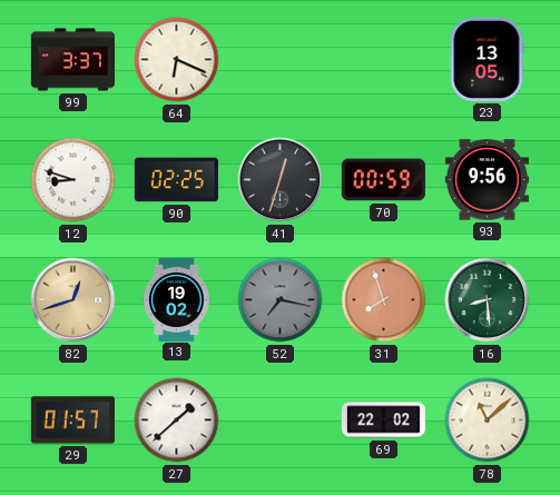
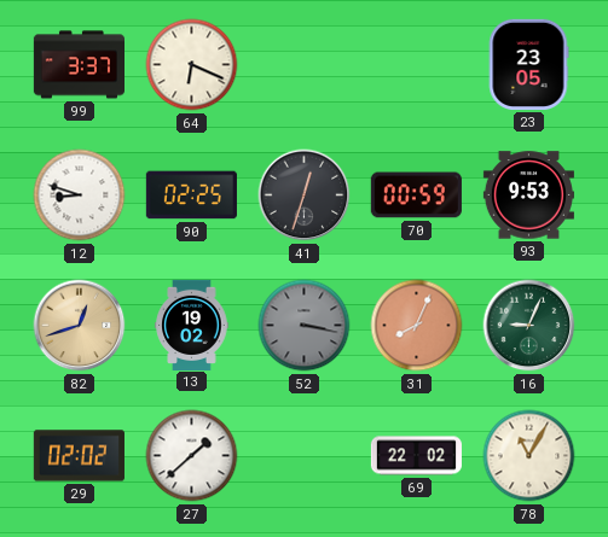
23: 13:05 -> 23:05
93: 9:56 -> 9:53
52: 7:17 -> 3:17
31: 7:57 -> 8:04
16: 8:29 -> 9:04
29: 01:57 -> 02:02
78: 11:08 -> 11:05
